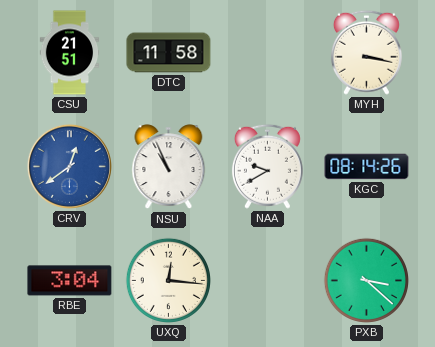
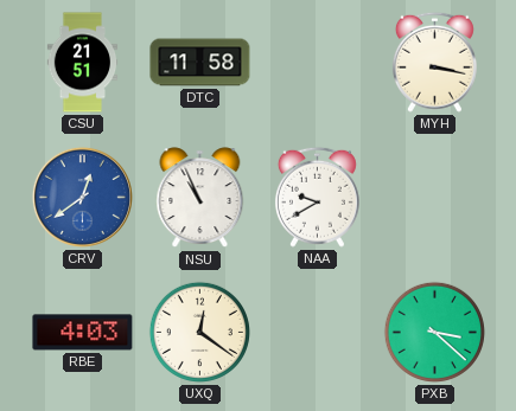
KGC: 08:14 -> none
RBE: 3:04 -> 4:03
UXQ: 12:16 -> 12:21
